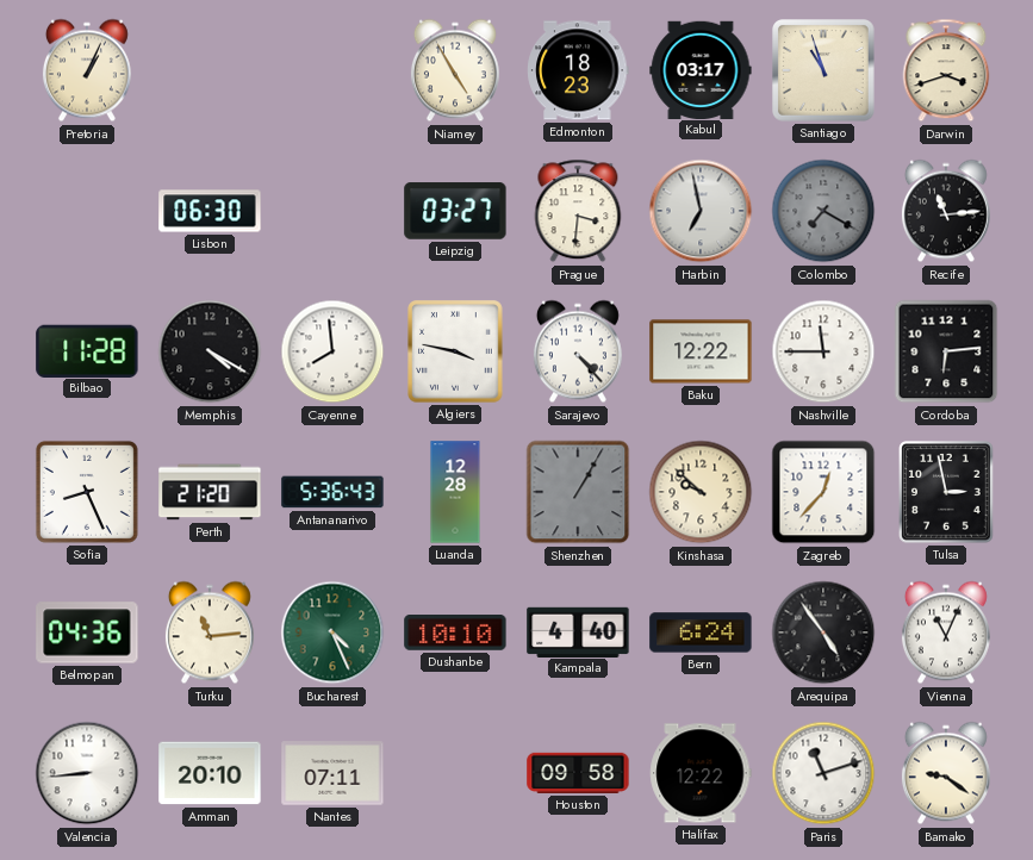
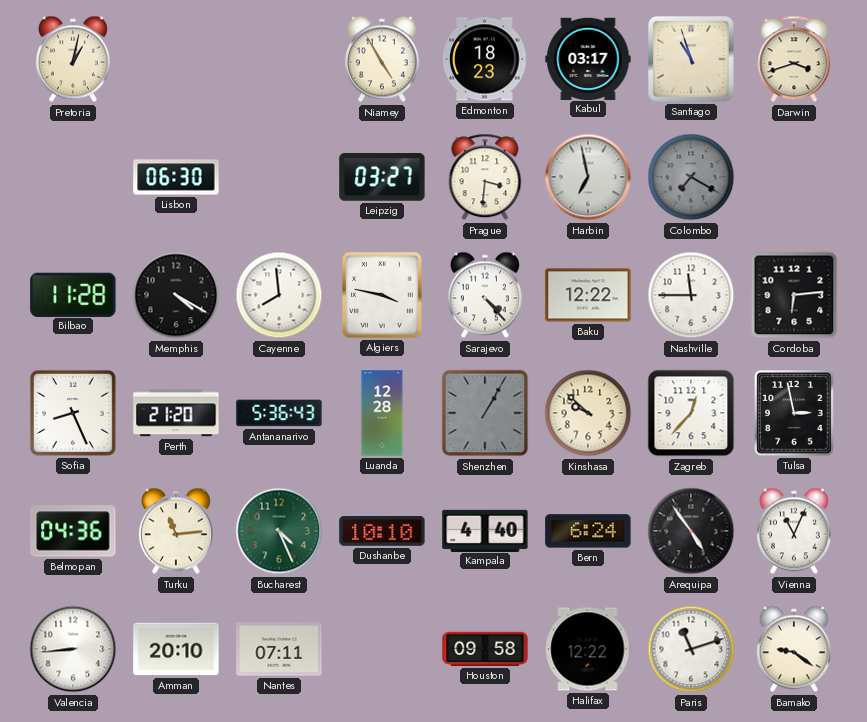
Pretoria: 1:04 -> 1:02
Recife: 11:14 -> none
